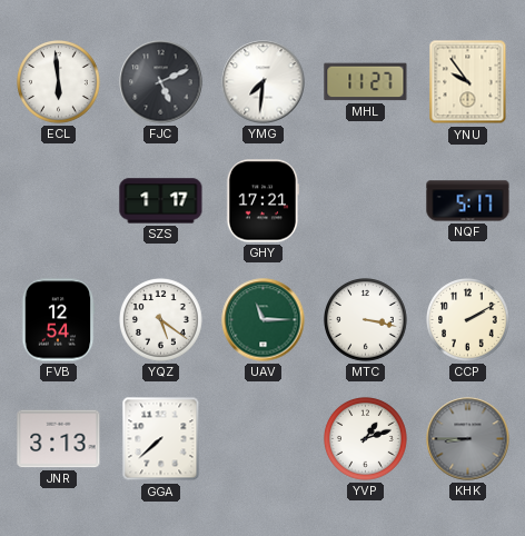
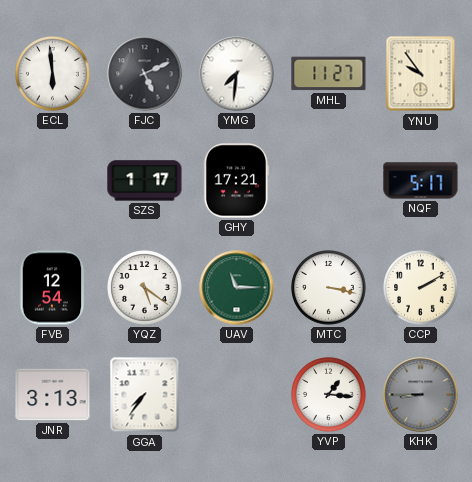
GGA: 7:38 -> 7:36
YVP: 1:12 -> 1:16
